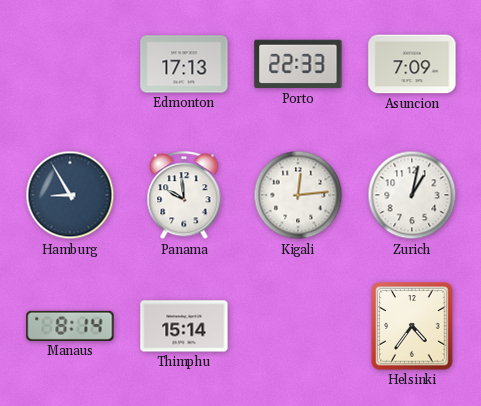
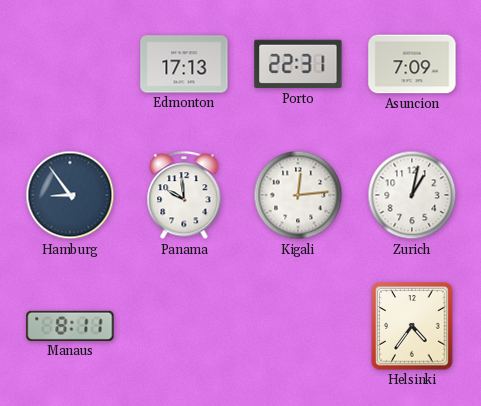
Porto: 22:33 -> 22:31
Hamburg: 8:55 -> 8:54
Manaus: 8:14 -> 8:11
Thimphu: 15:14 -> none
